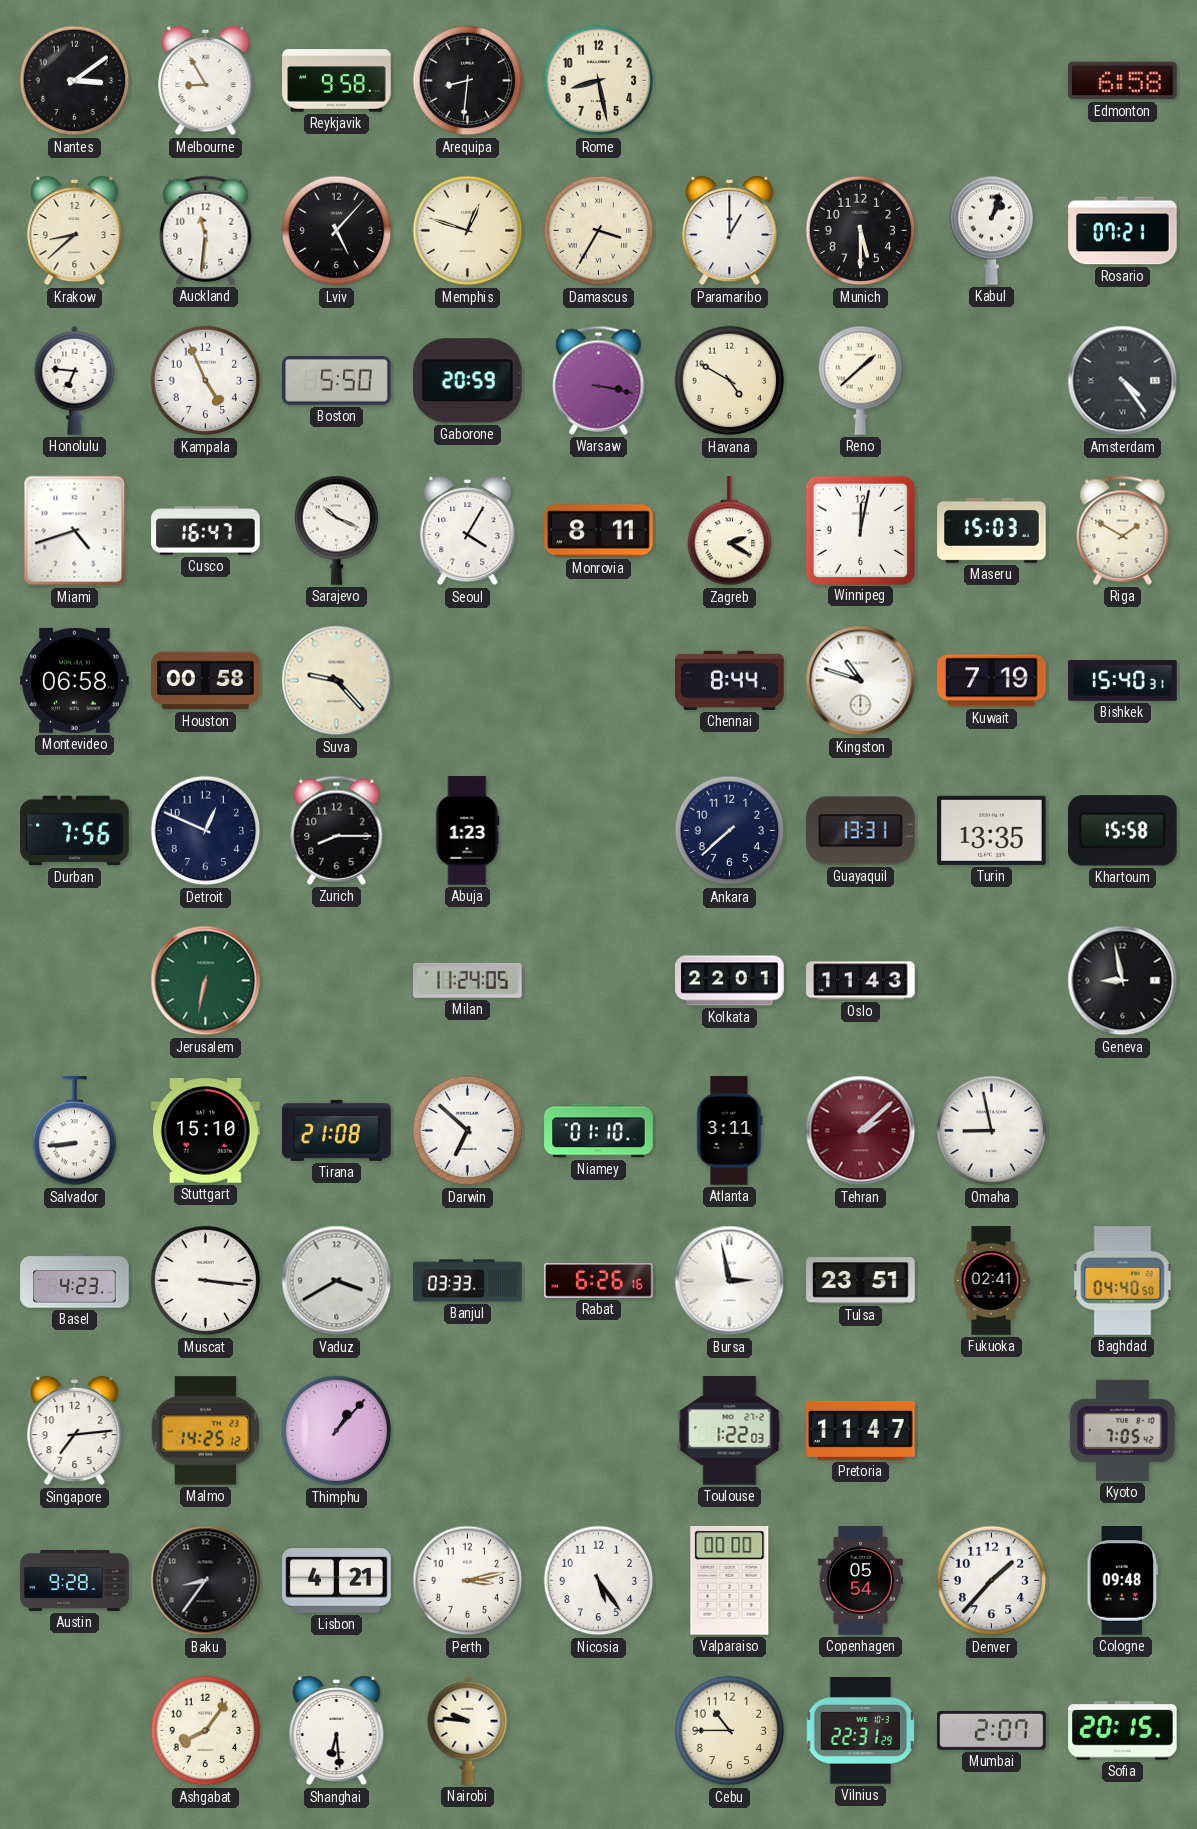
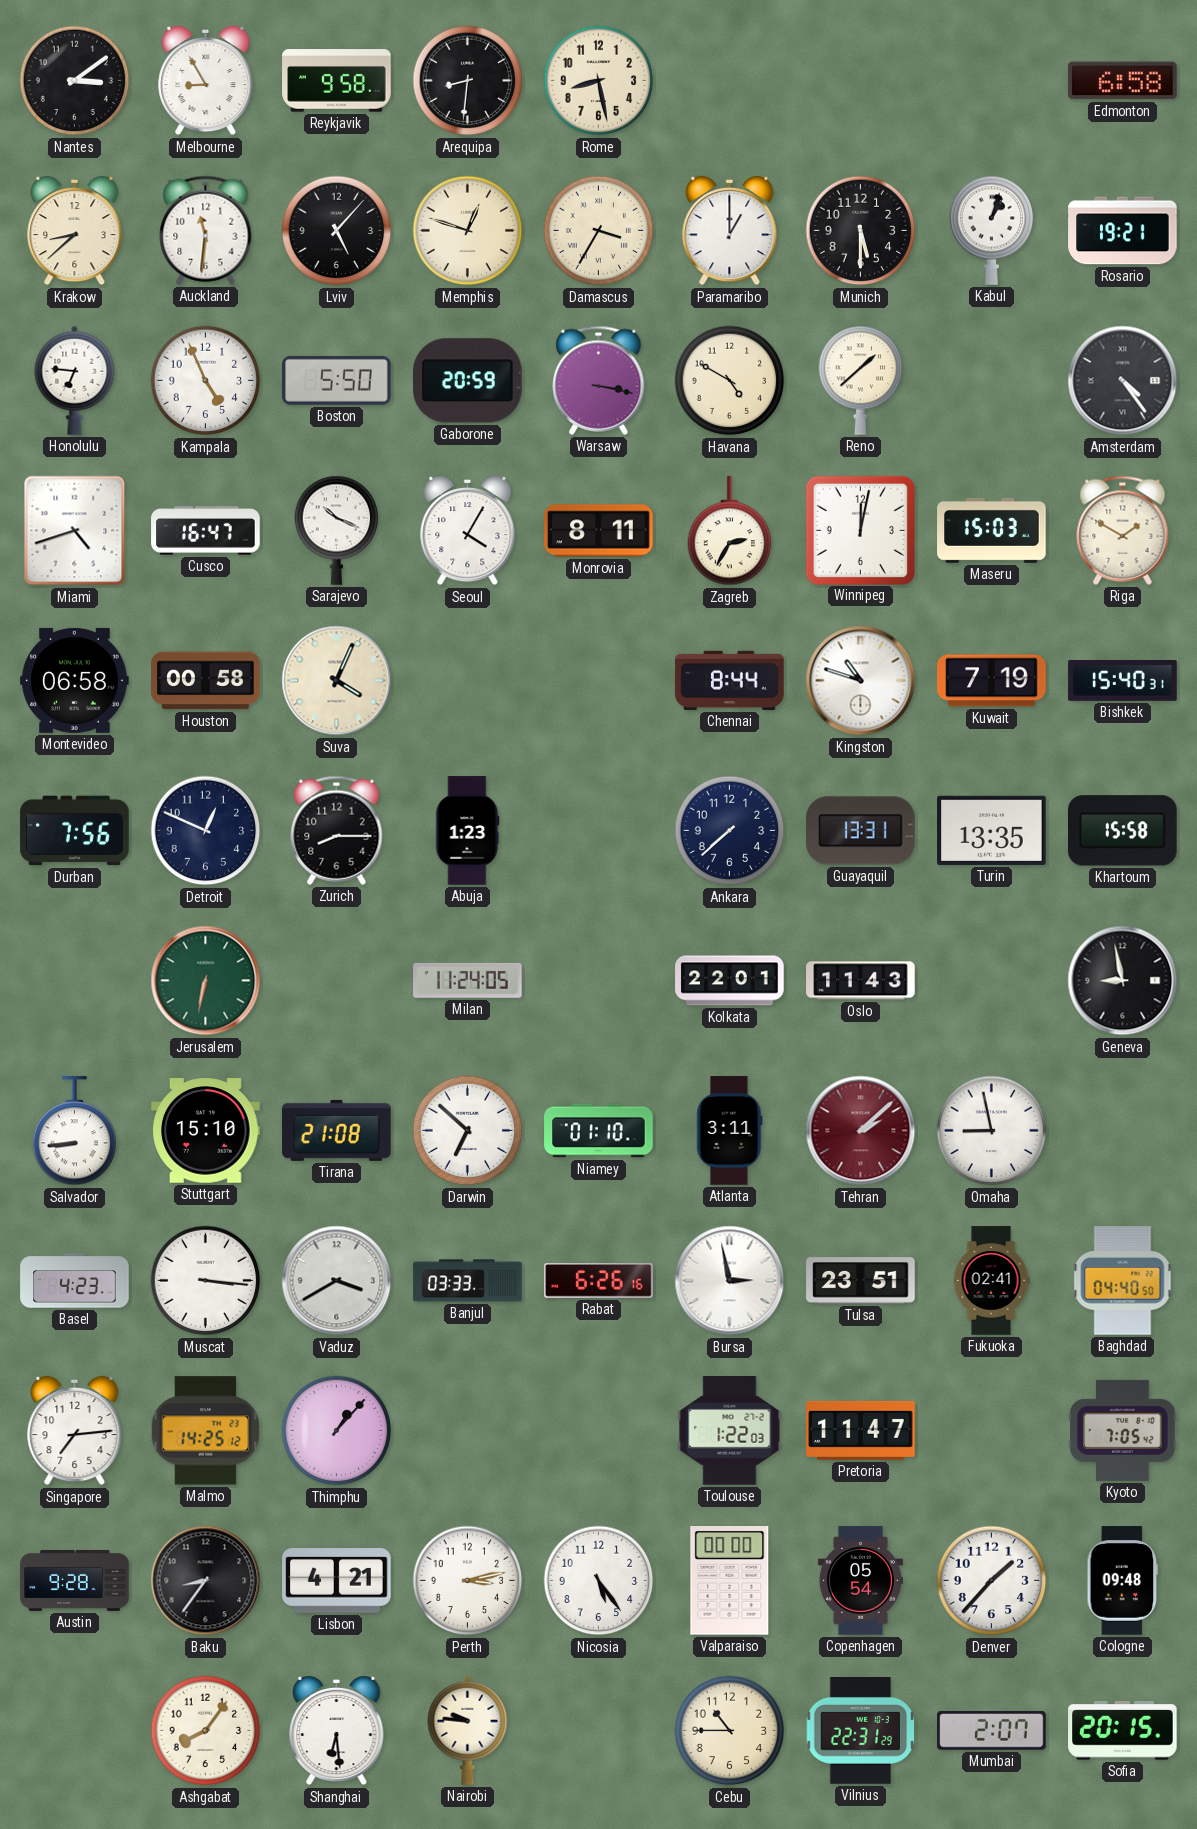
Rosario: 07:21 -> 19:21
Zagreb: 2:20 -> 2:35
Suva: 9:23 -> 4:04
